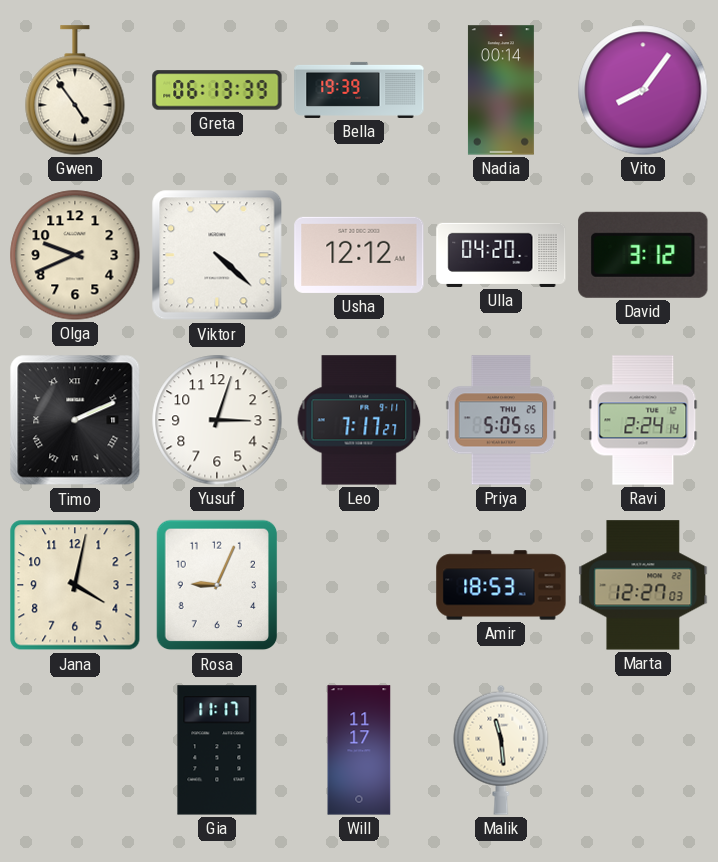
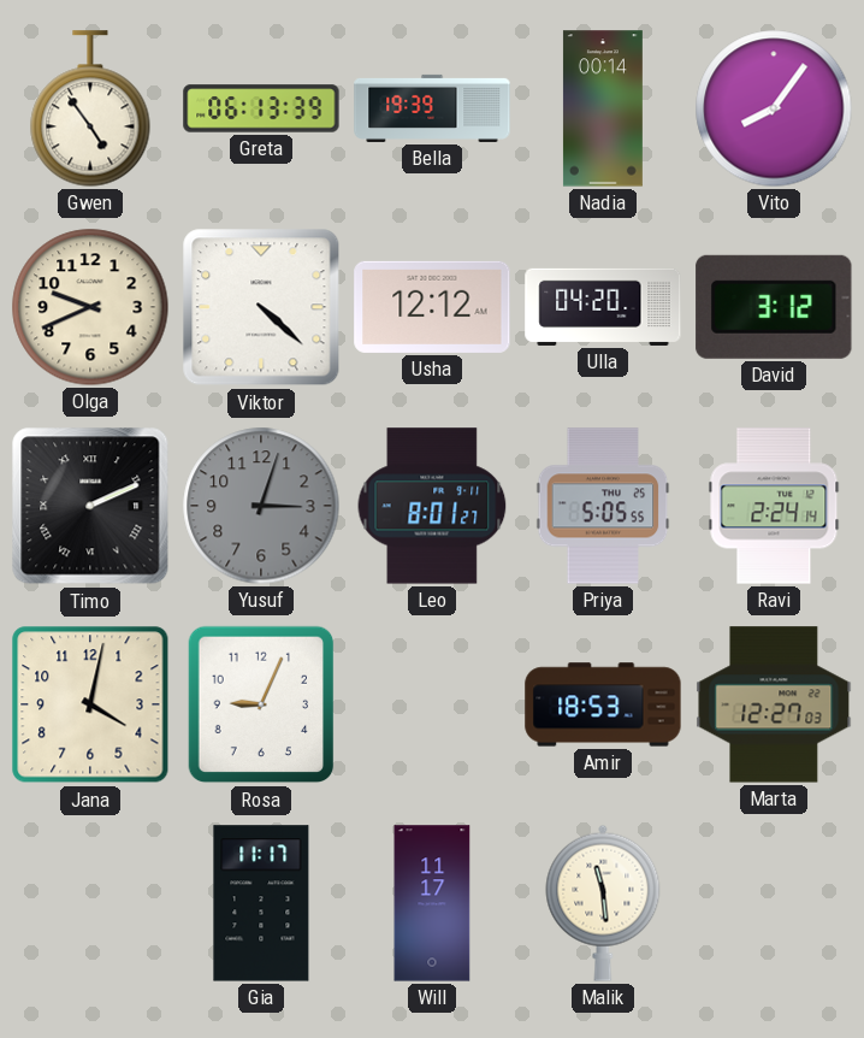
Yusuf dial: white -> grey
Leo: 7:17 -> 8:01
